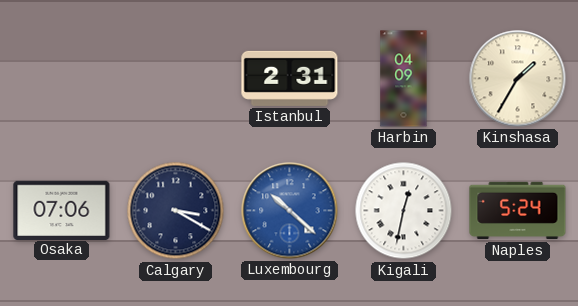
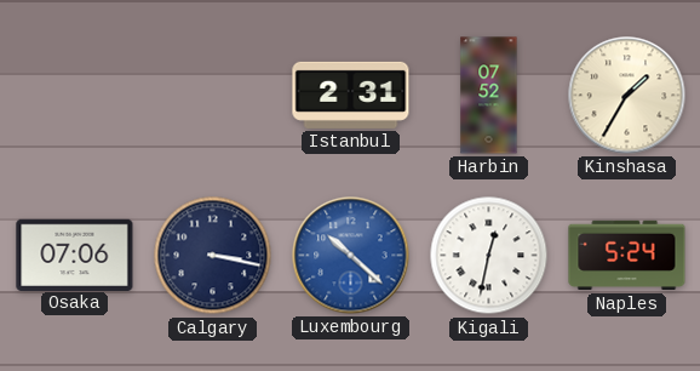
Harbin: 04:09 -> 07:52
Calgary: 3:20 -> 3:17
